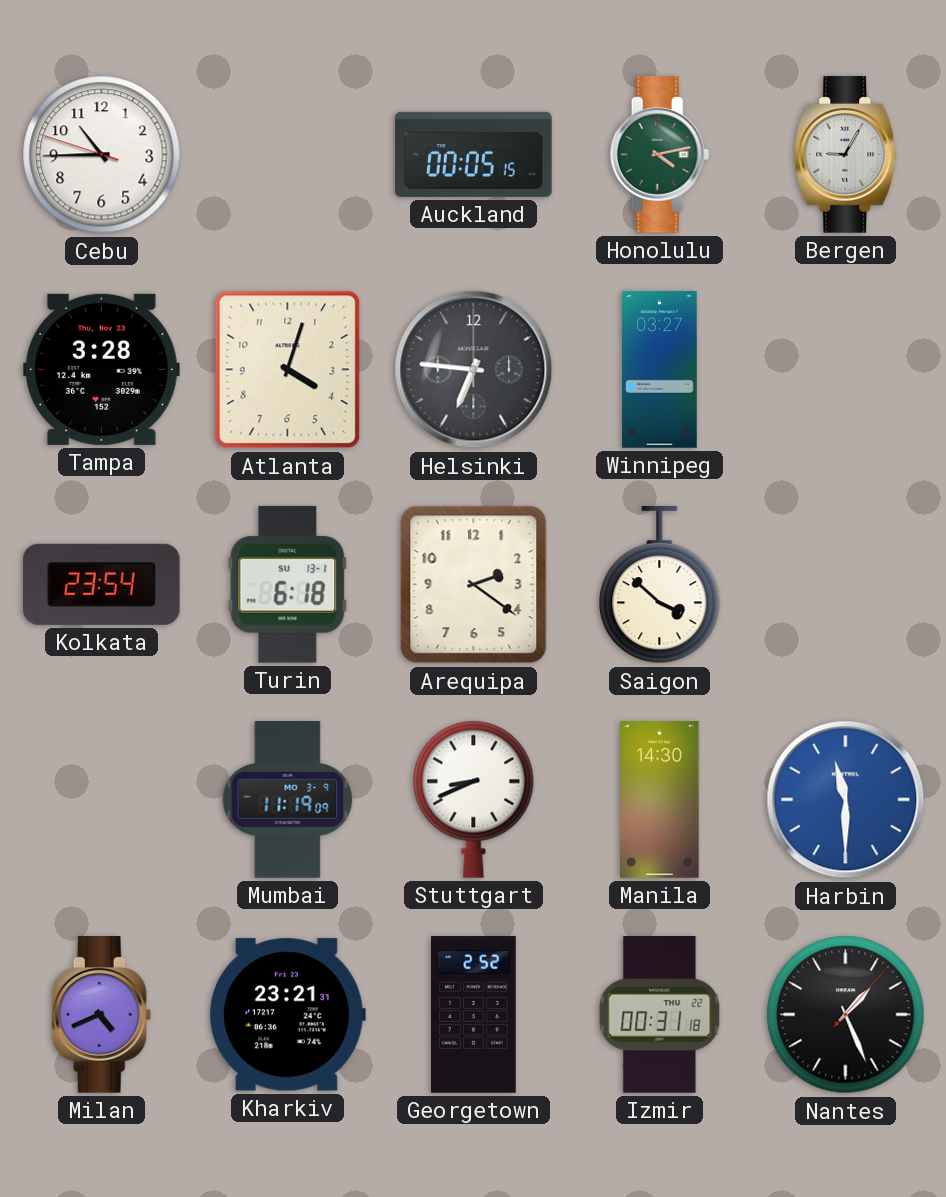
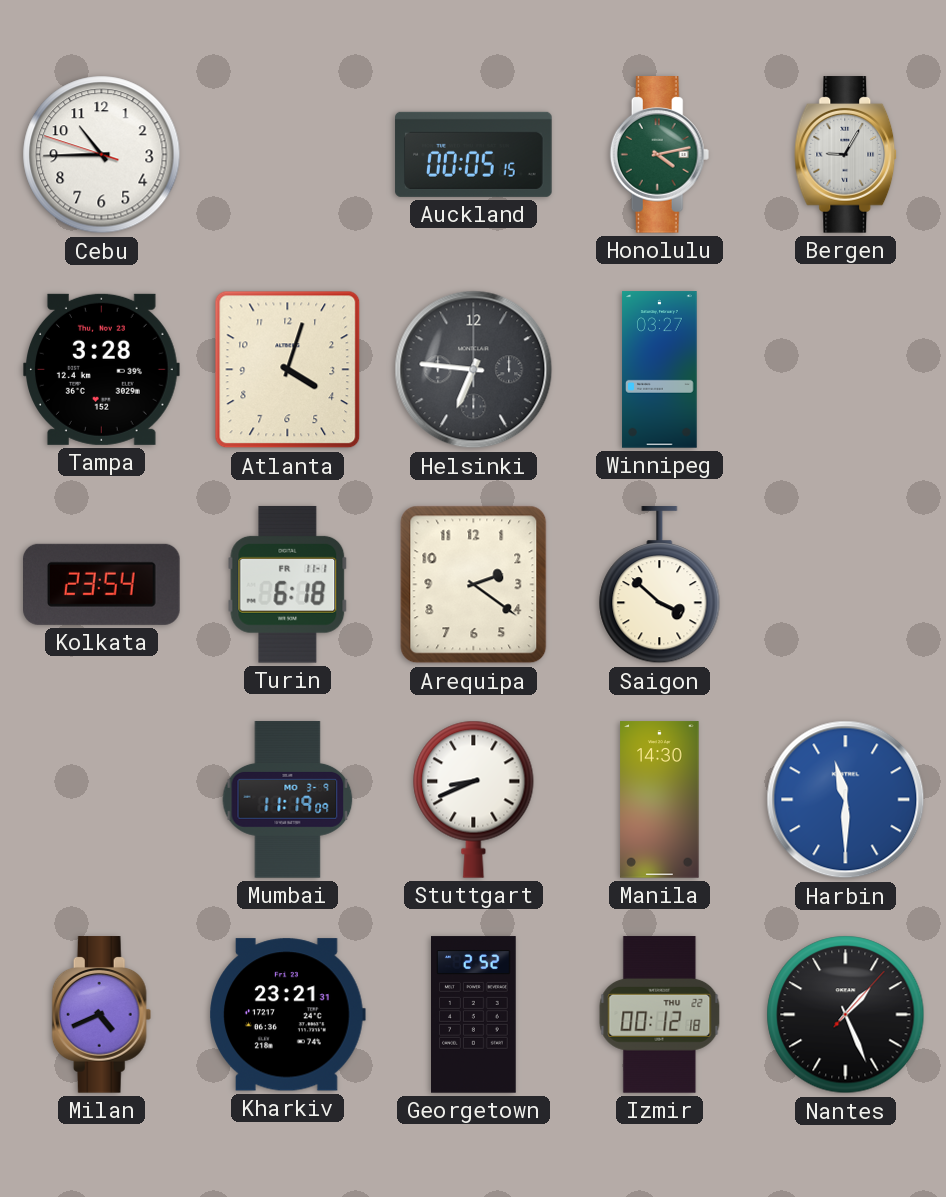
Turin date: SU 13-1 -> FR 11-1
Izmir: 00:31 -> 00:12
